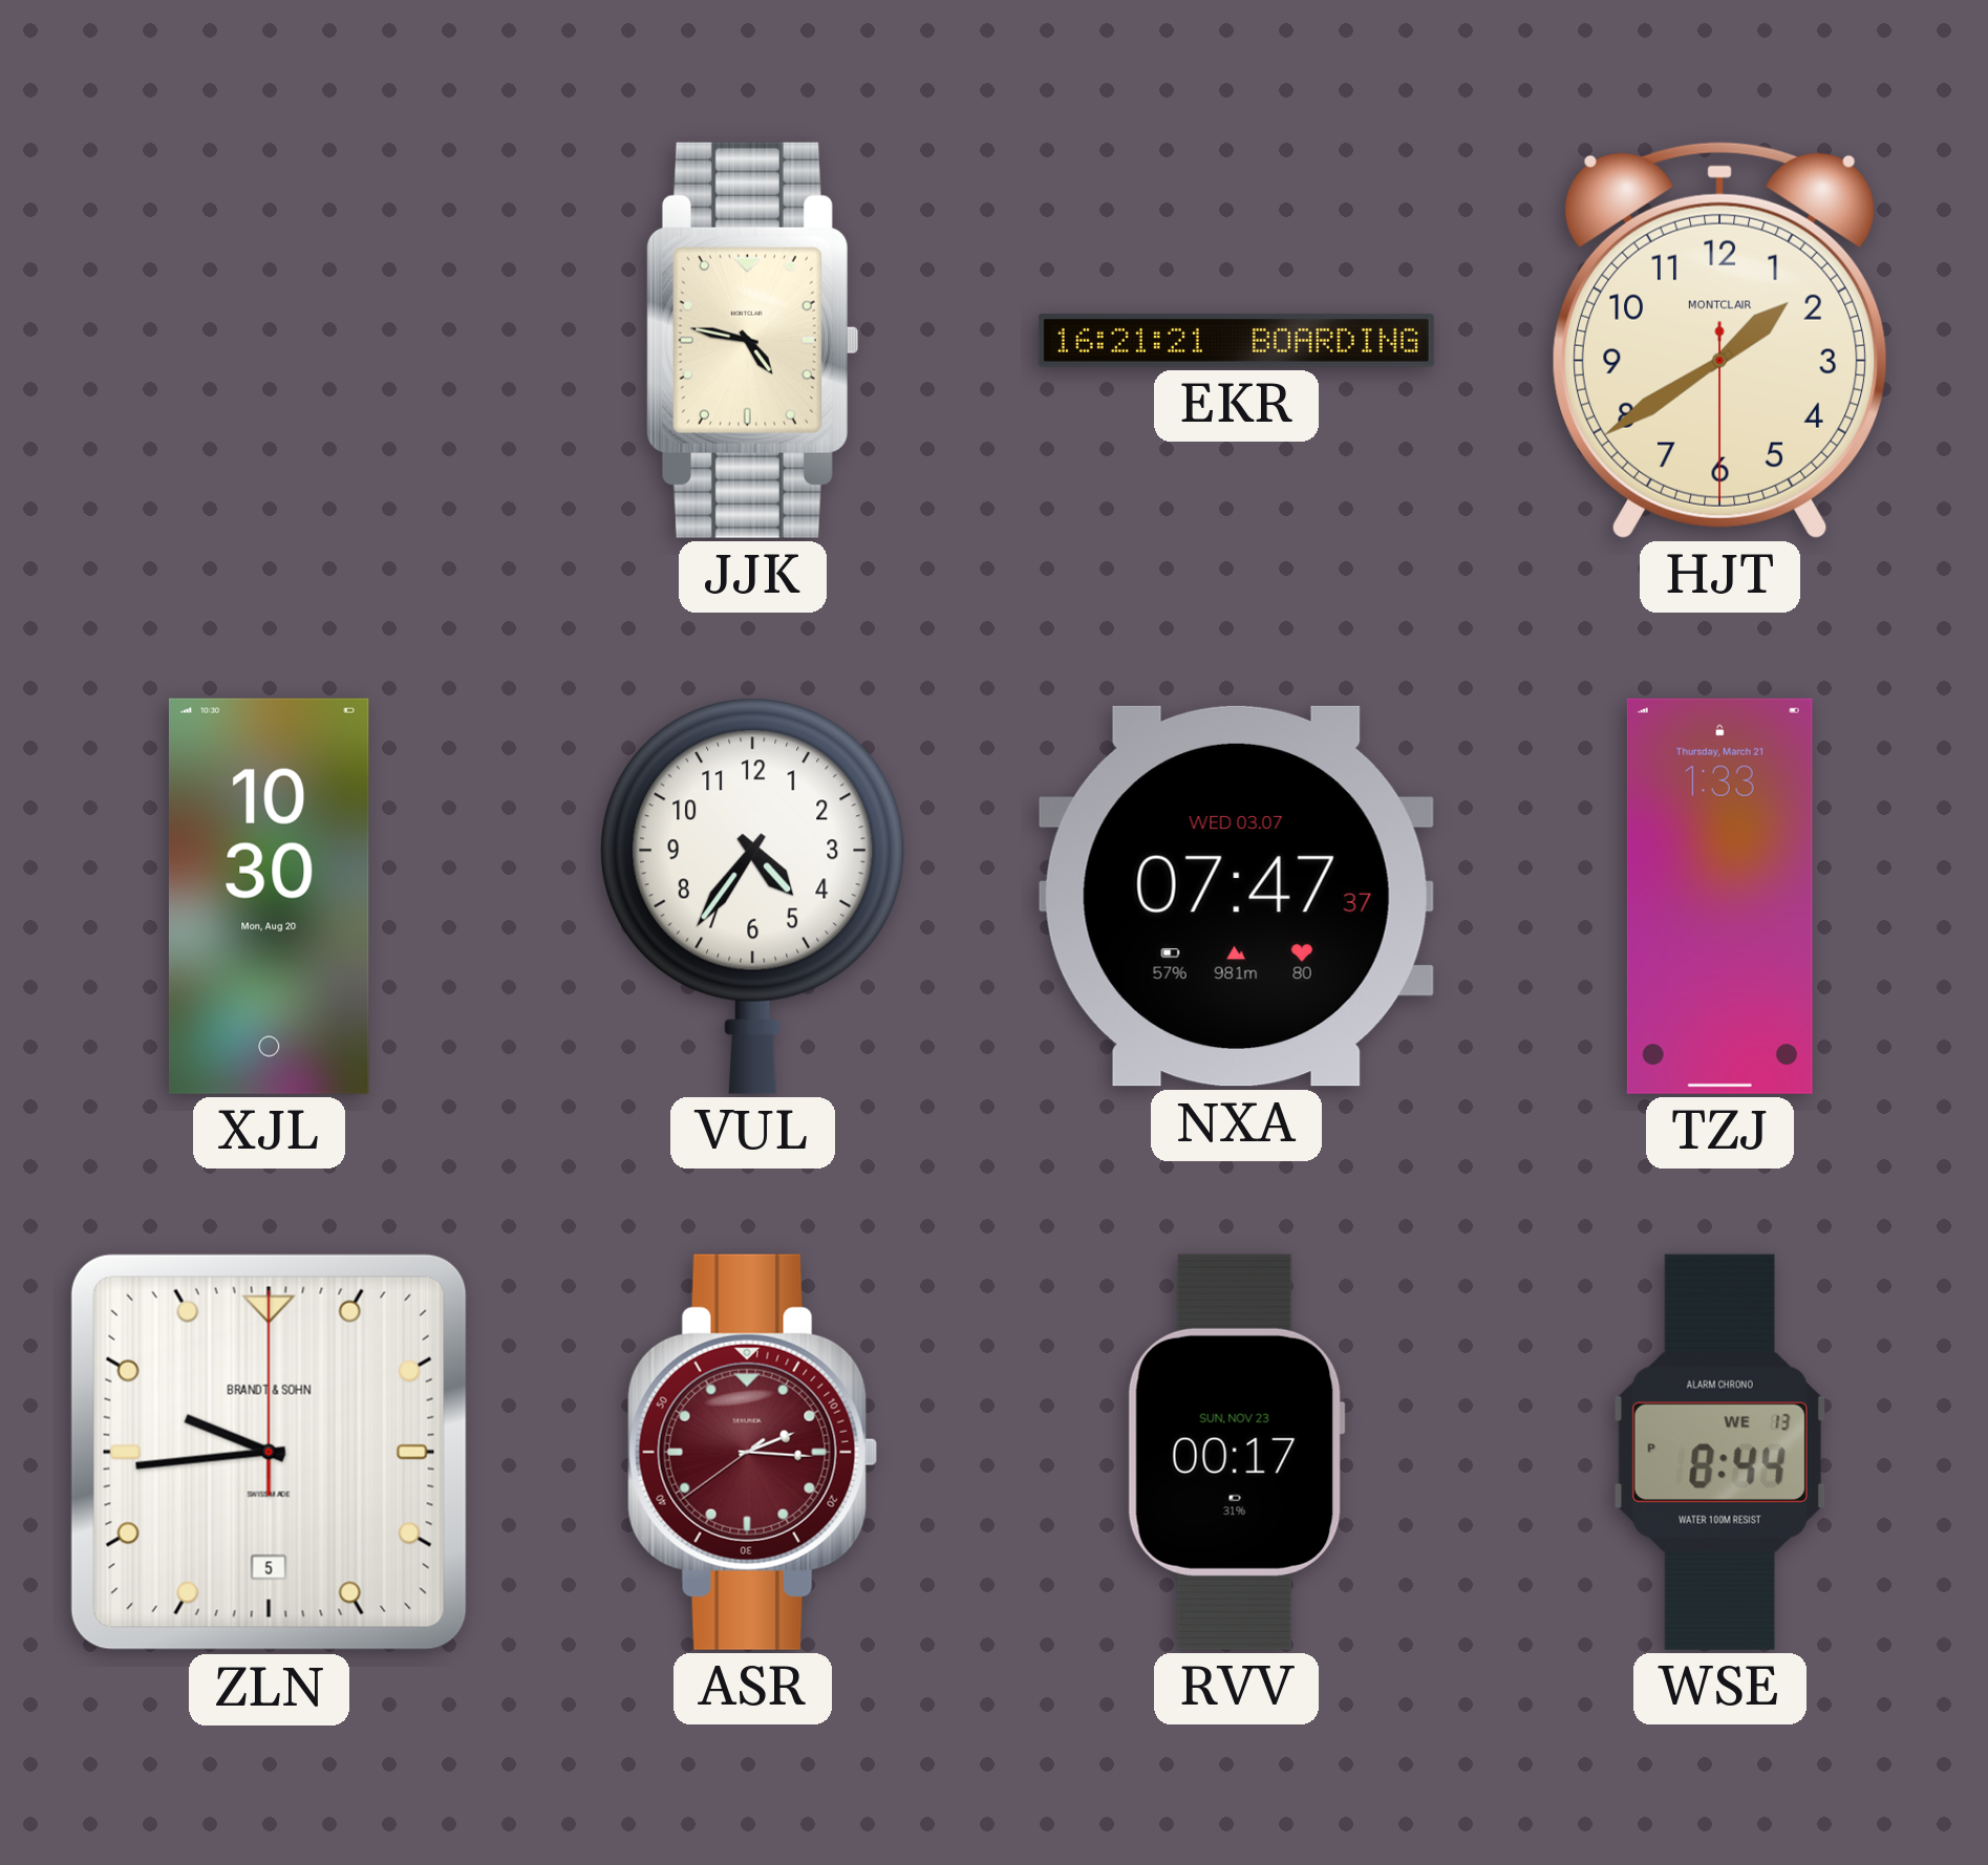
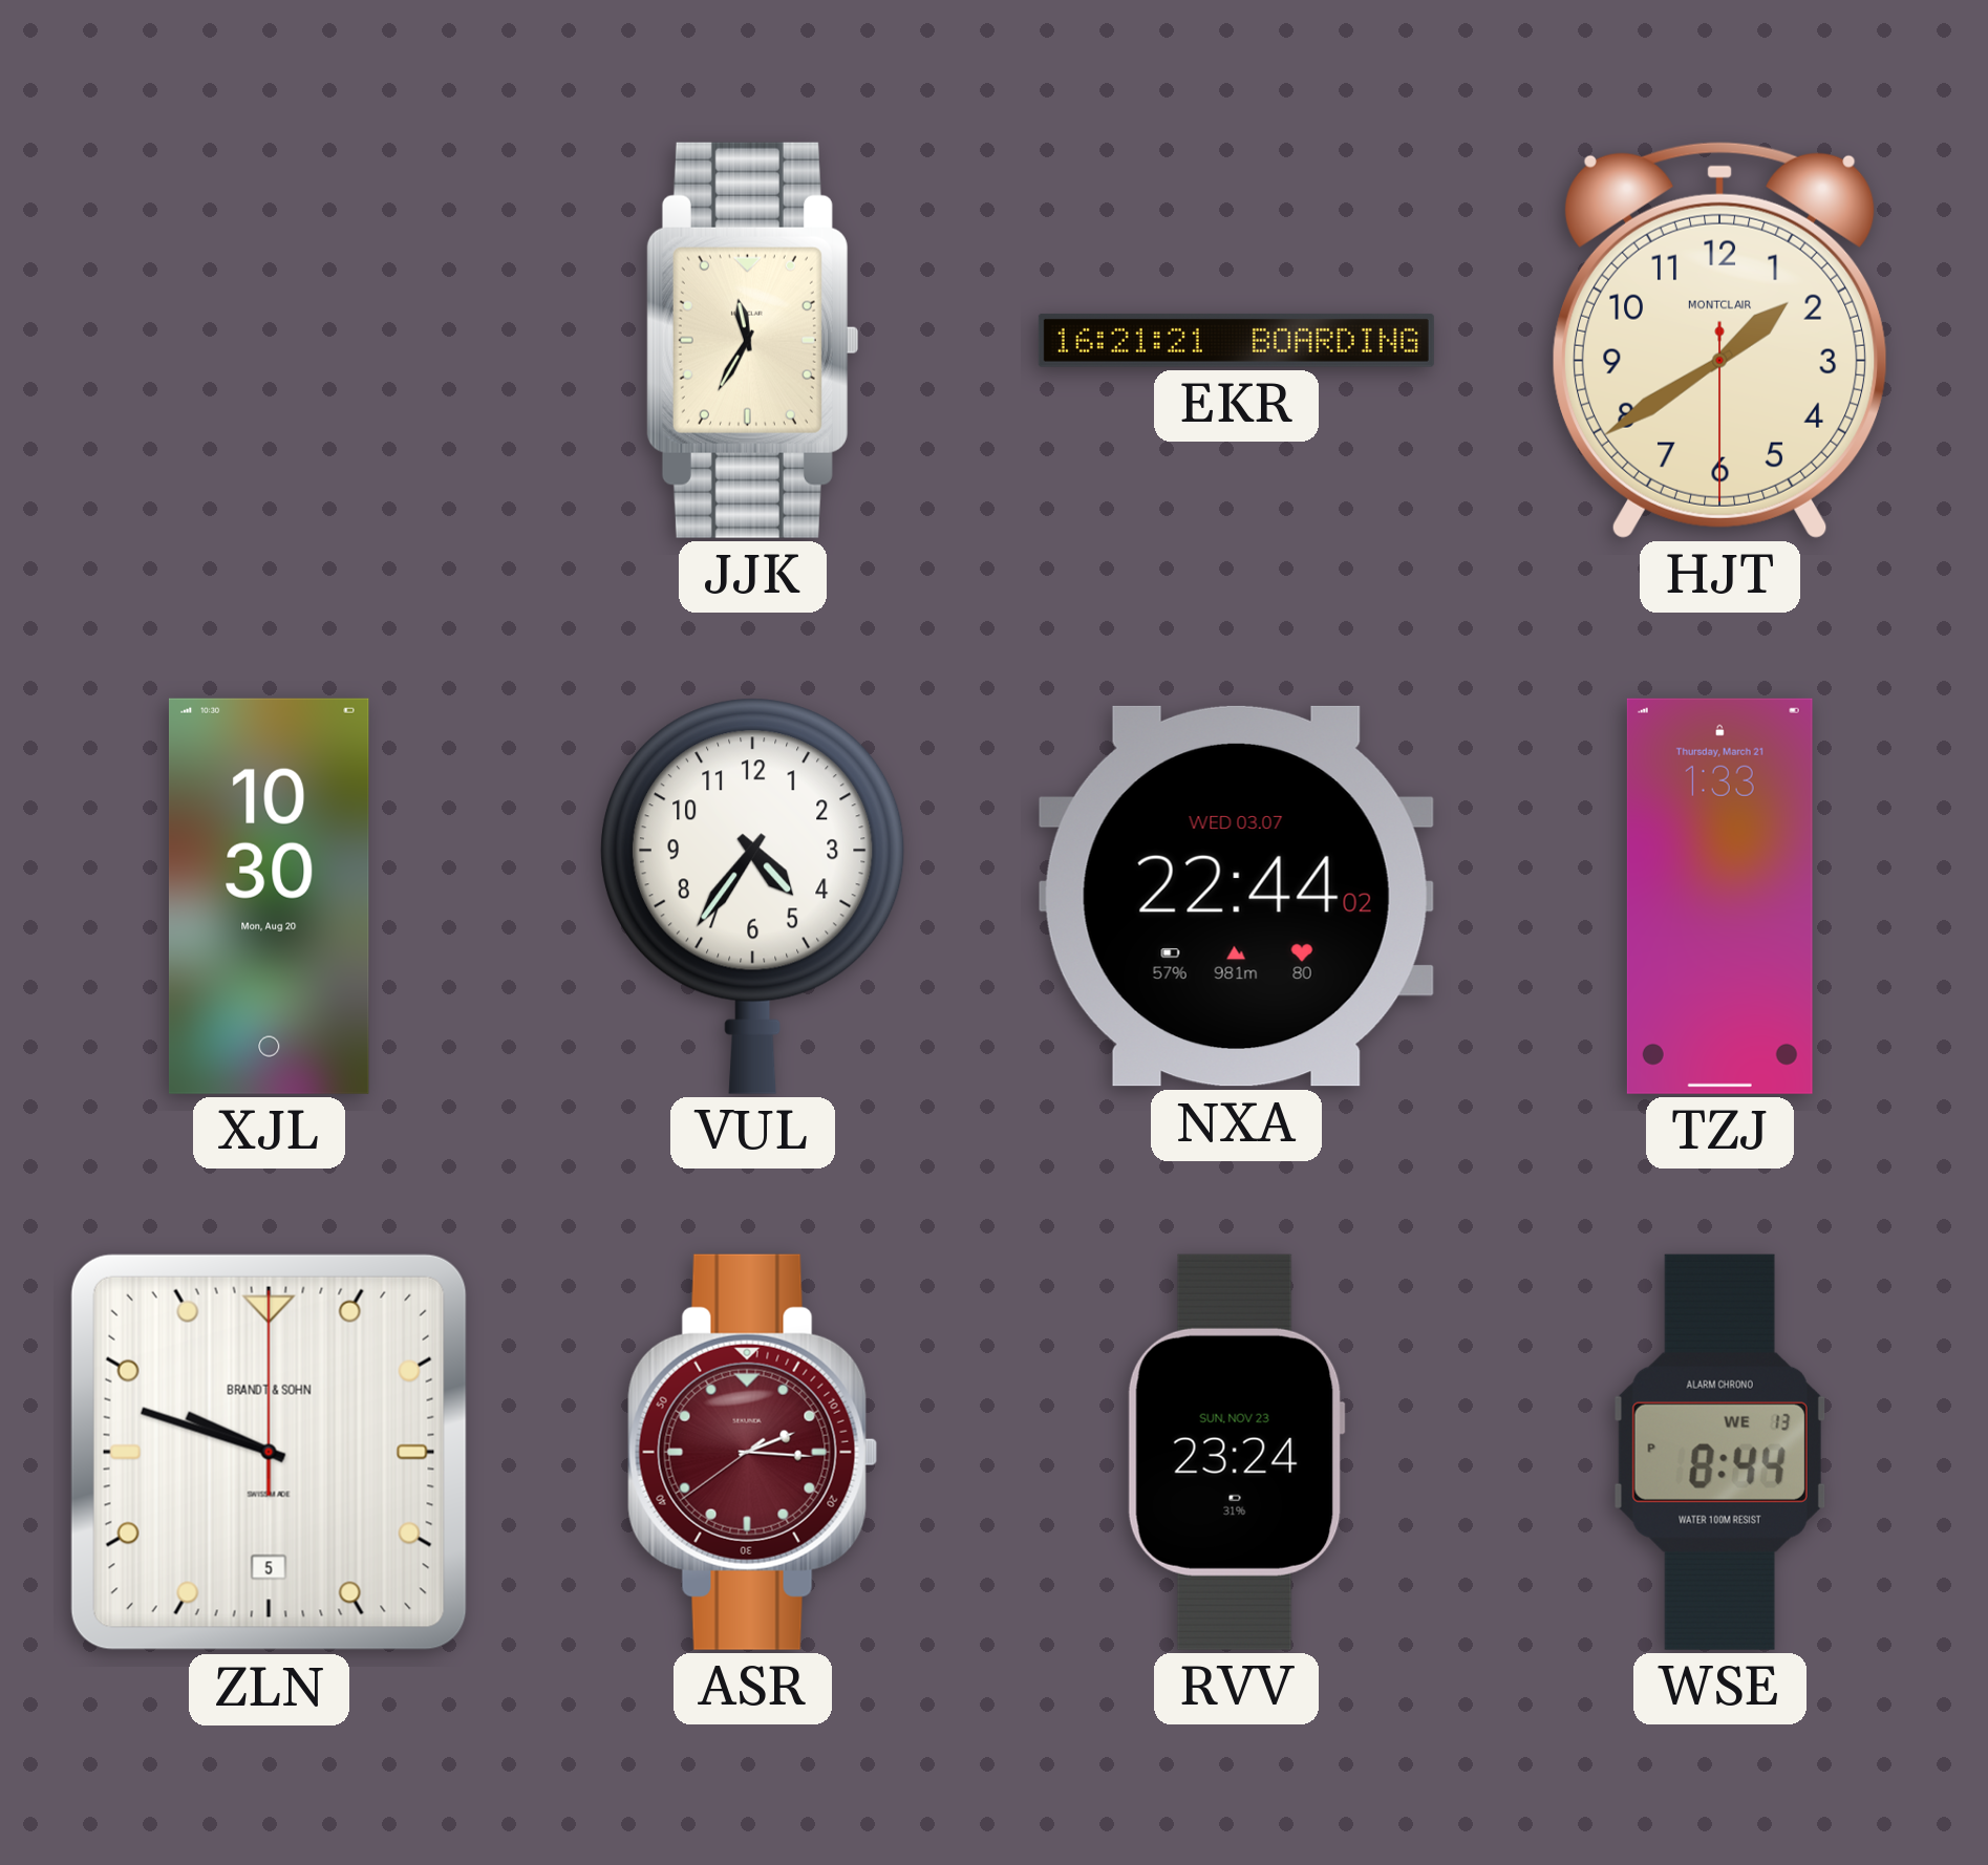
JJK: 4:47 -> 11:35
NXA: 07:47 -> 22:44
ZLN: 9:44 -> 9:48
RVV: 00:17 -> 23:24
